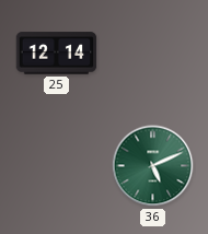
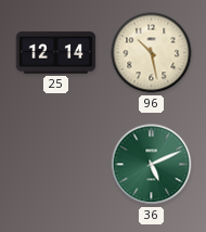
96: none -> 10:28
